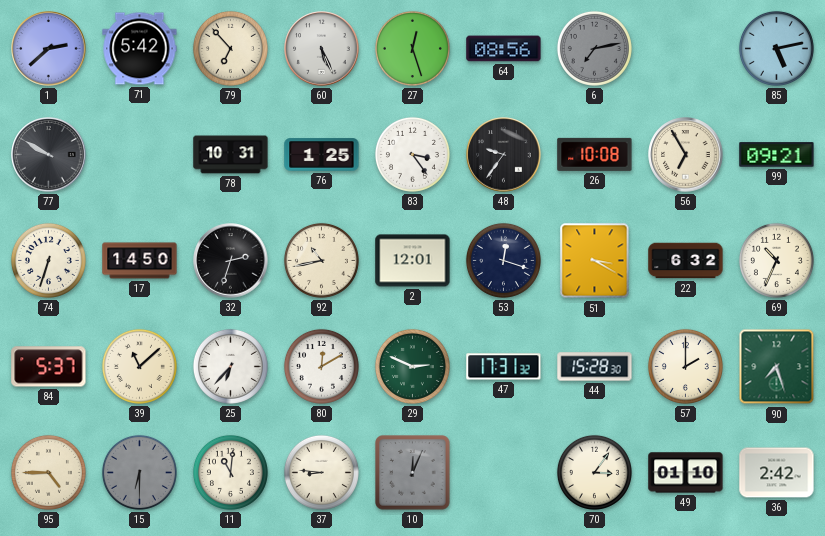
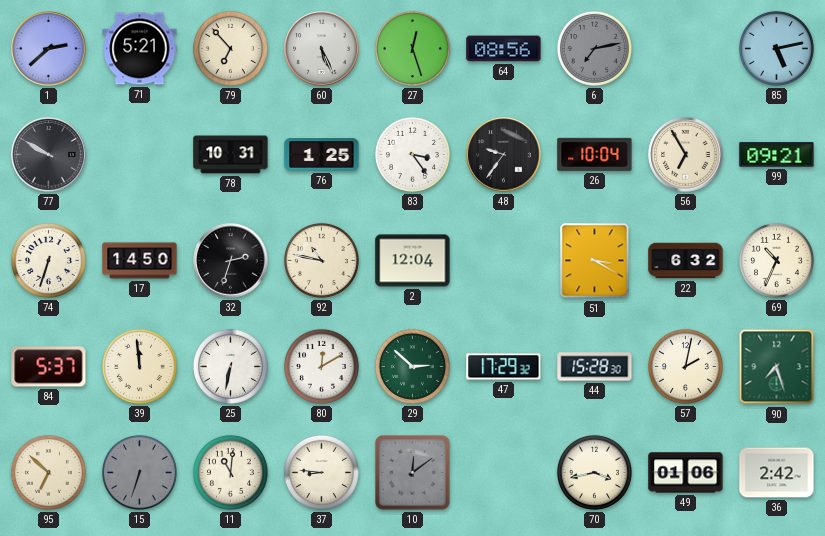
71: 5:42 -> 5:21
26: 10:08 -> 10:04
92: 10:43 -> 10:47
2: 12:01 -> 12:04
53: 12:18 -> none
39: 11:08 -> 11:59
25: 6:37 -> 6:32
29: 2:49 -> 2:52
47: 17:31 -> 17:29
57: 2:00 -> 2:02
95: 4:45 -> 6:52
15: 6:30 -> 6:33
10: 12:04 -> 12:09
70: 3:06 -> 3:43
49: 01:10 -> 01:06
